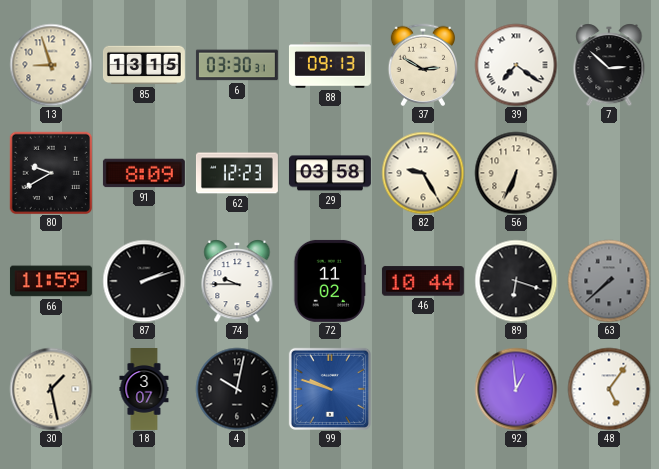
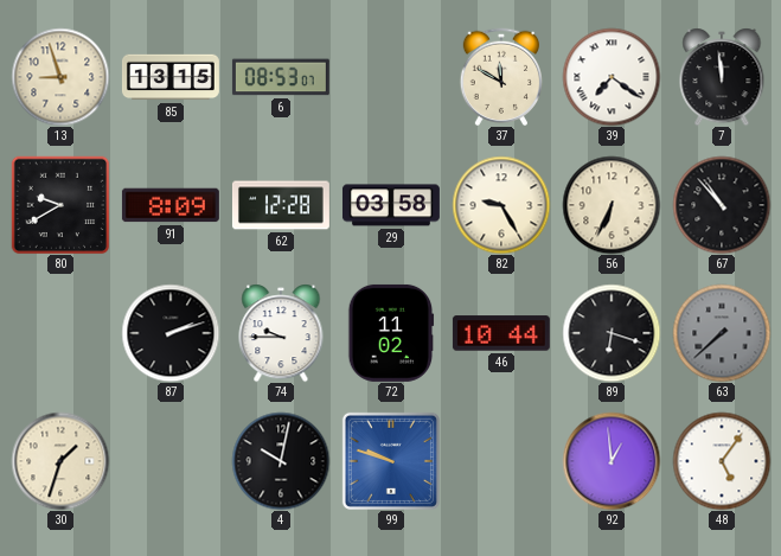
6: 03:30 -> 08:53
88: 09:13 -> none
37: 2:50 -> 11:50
7: 2:52 -> 11:59
62: 12:23 -> 12:28
67: none -> 10:53
66: 11:59 -> none
30: 1:28 -> 1:33
18: 3:07 -> none
